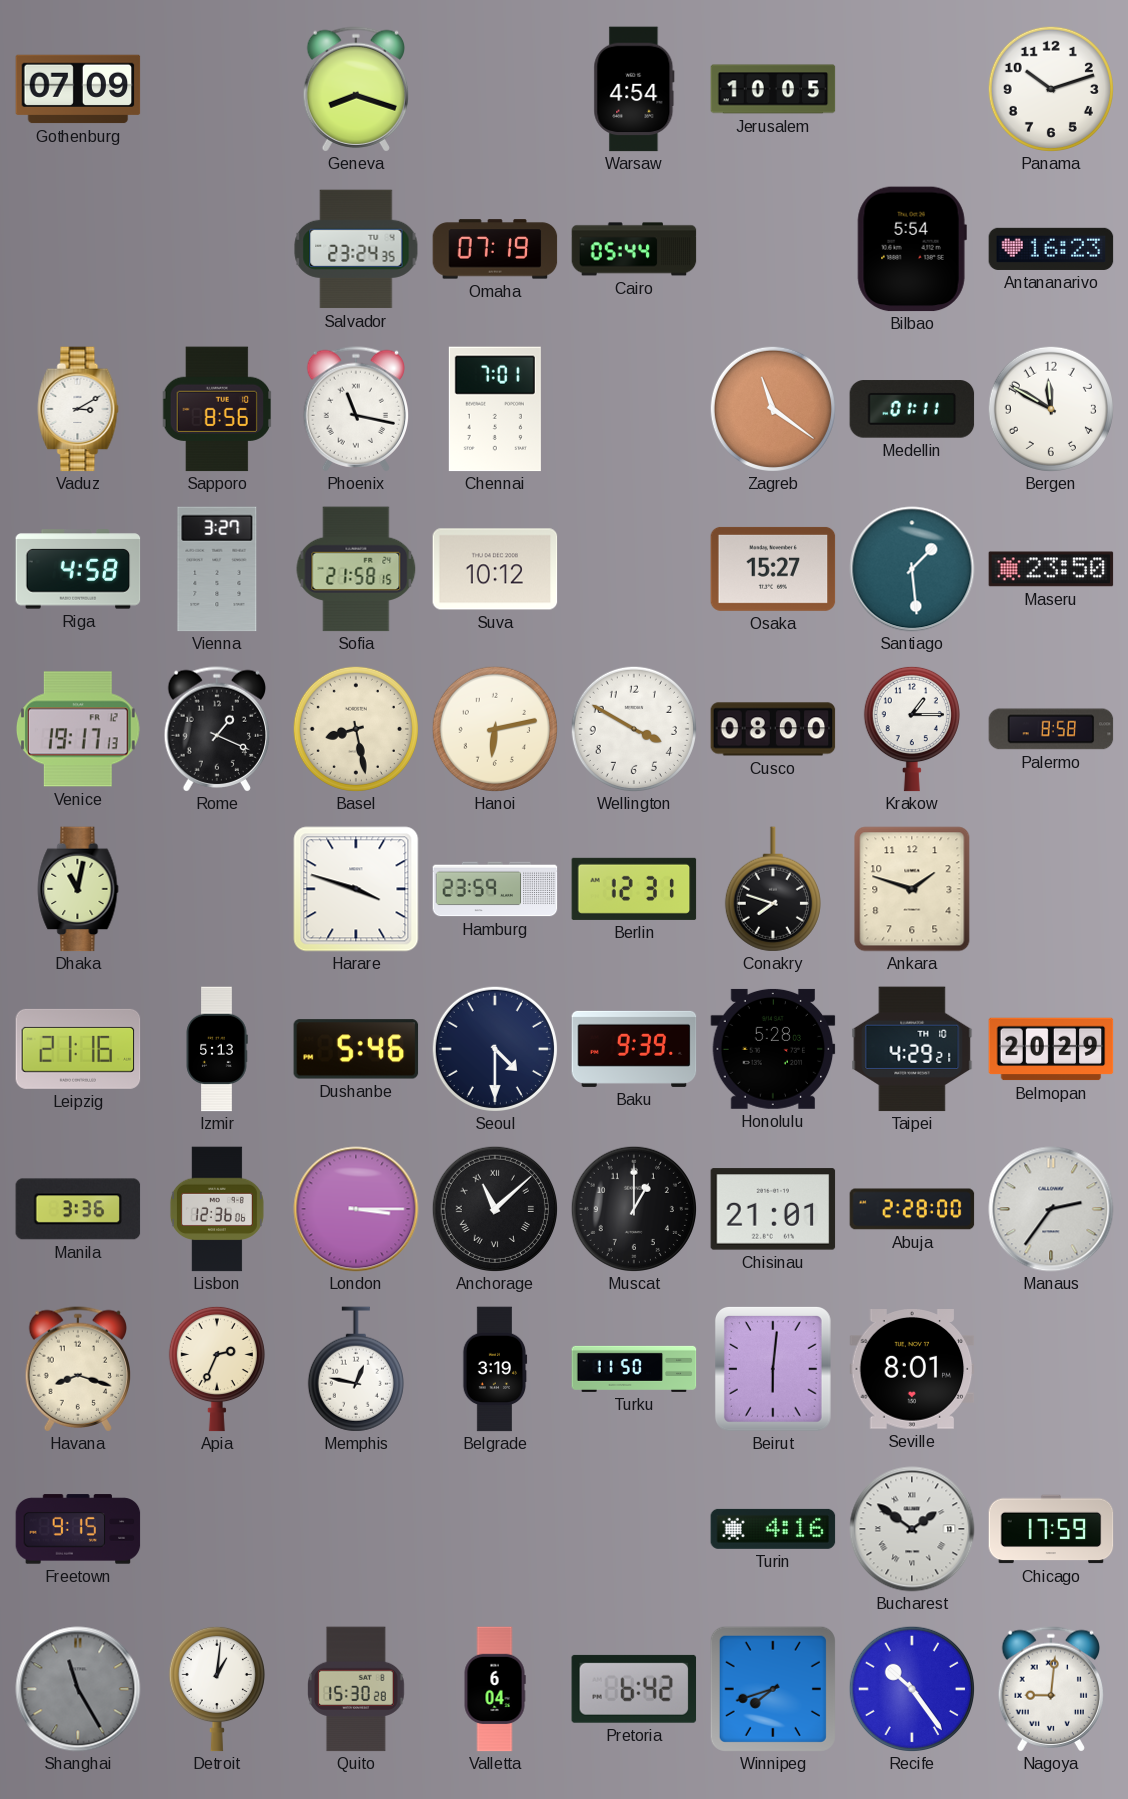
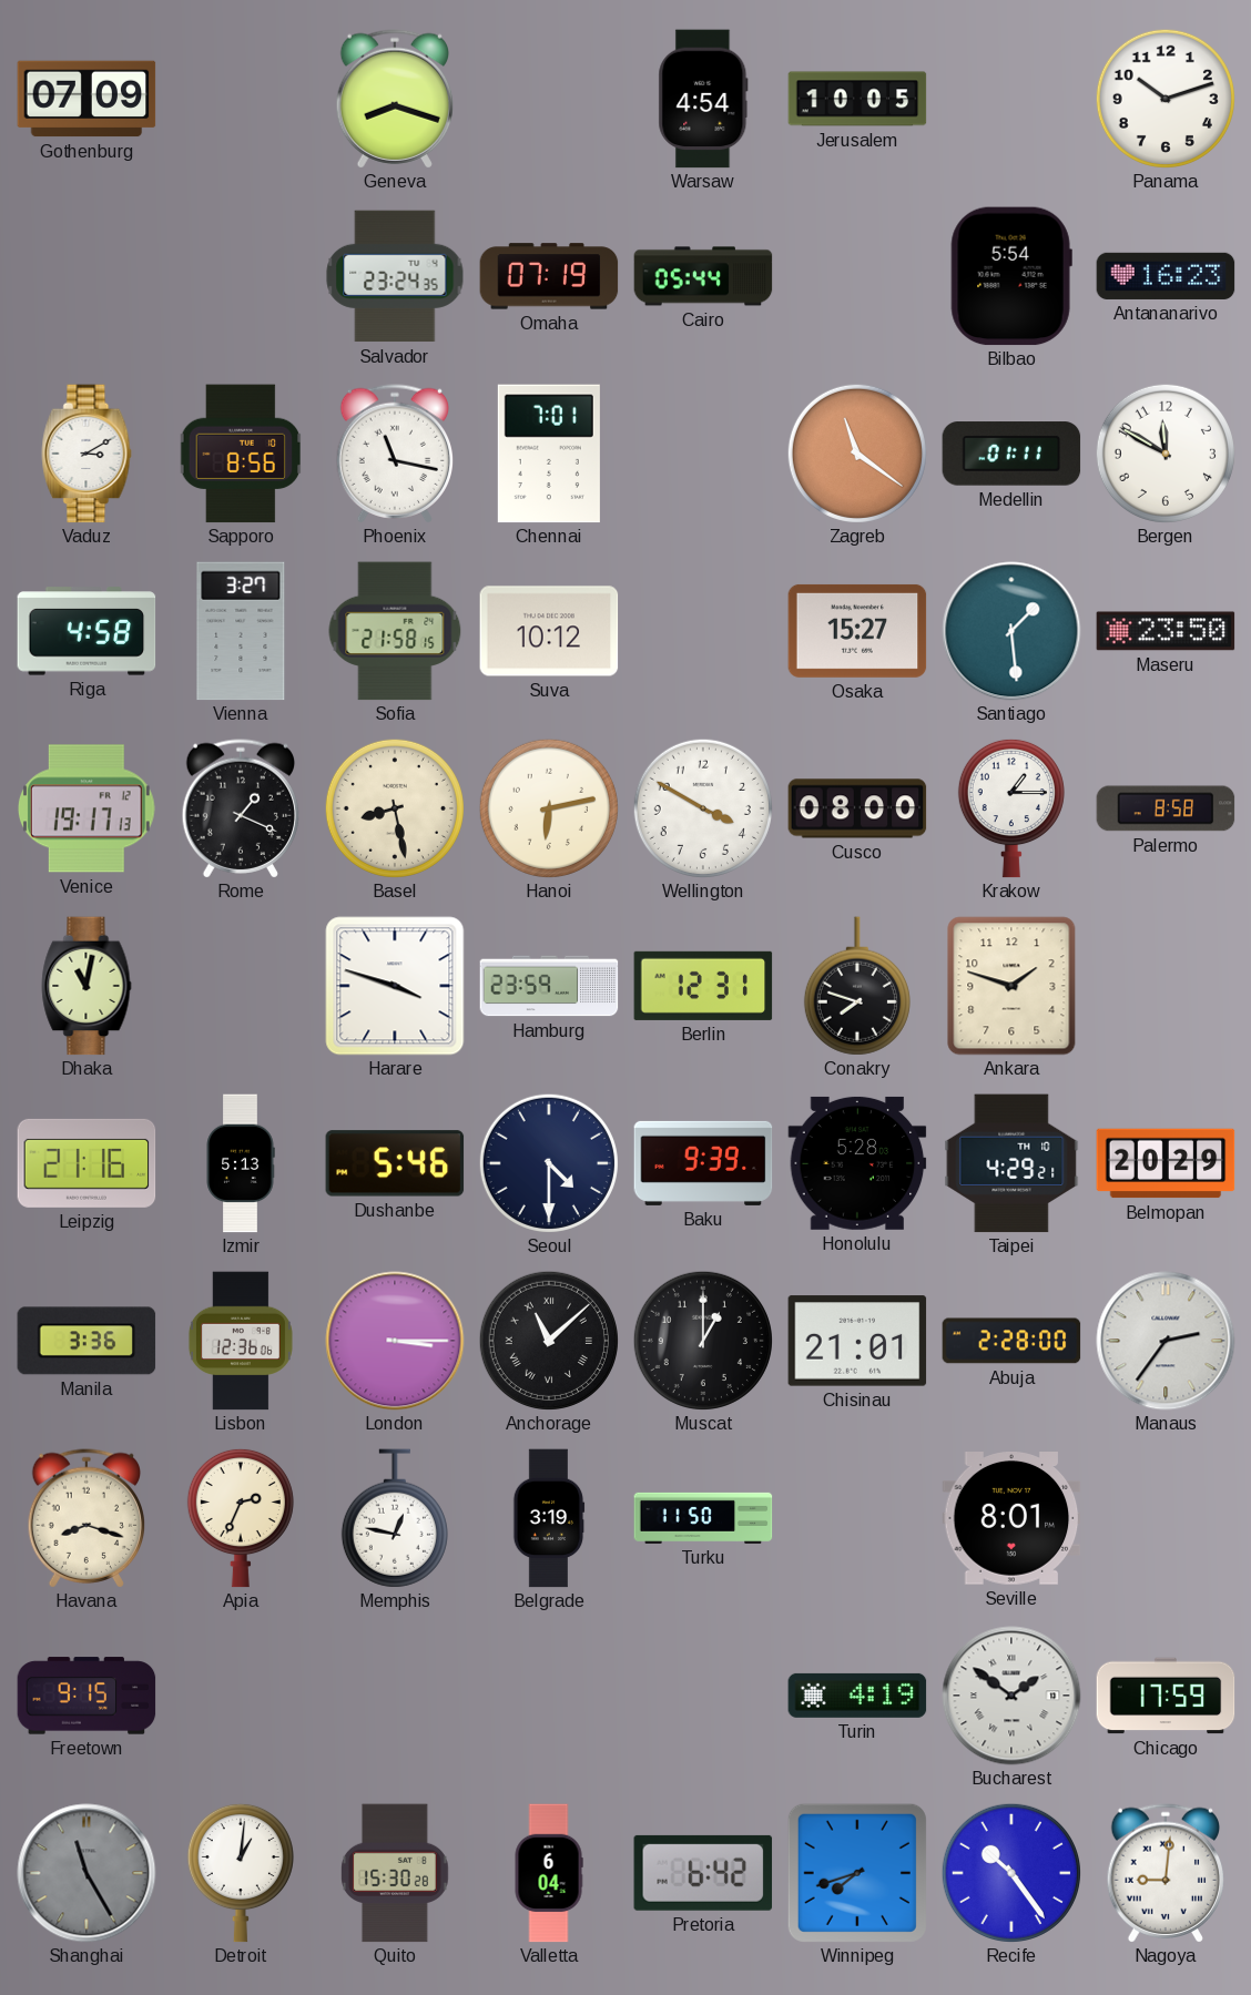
Beirut: 6:01 -> none
Turin: 4:16 -> 4:19
